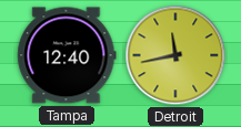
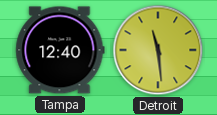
Detroit: 11:43 -> 11:29
